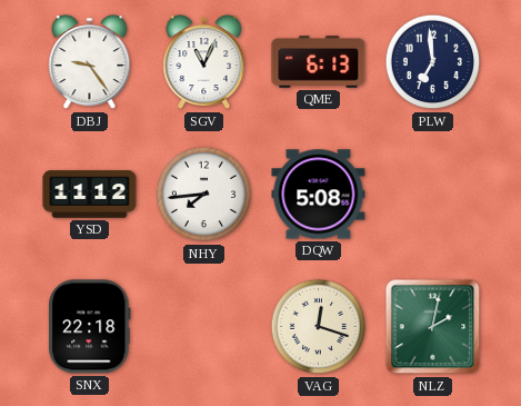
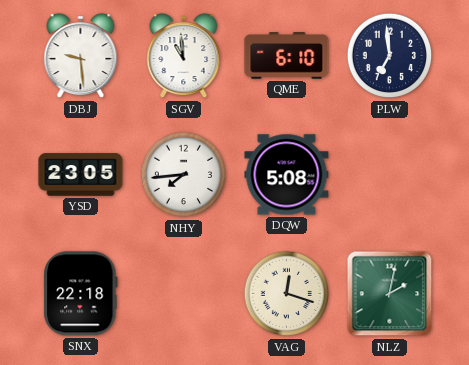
DBJ: 9:24 -> 9:29
SGV: 11:04 -> 10:59
QME: 6:13 -> 6:10
YSD: 11:12 -> 23:05
